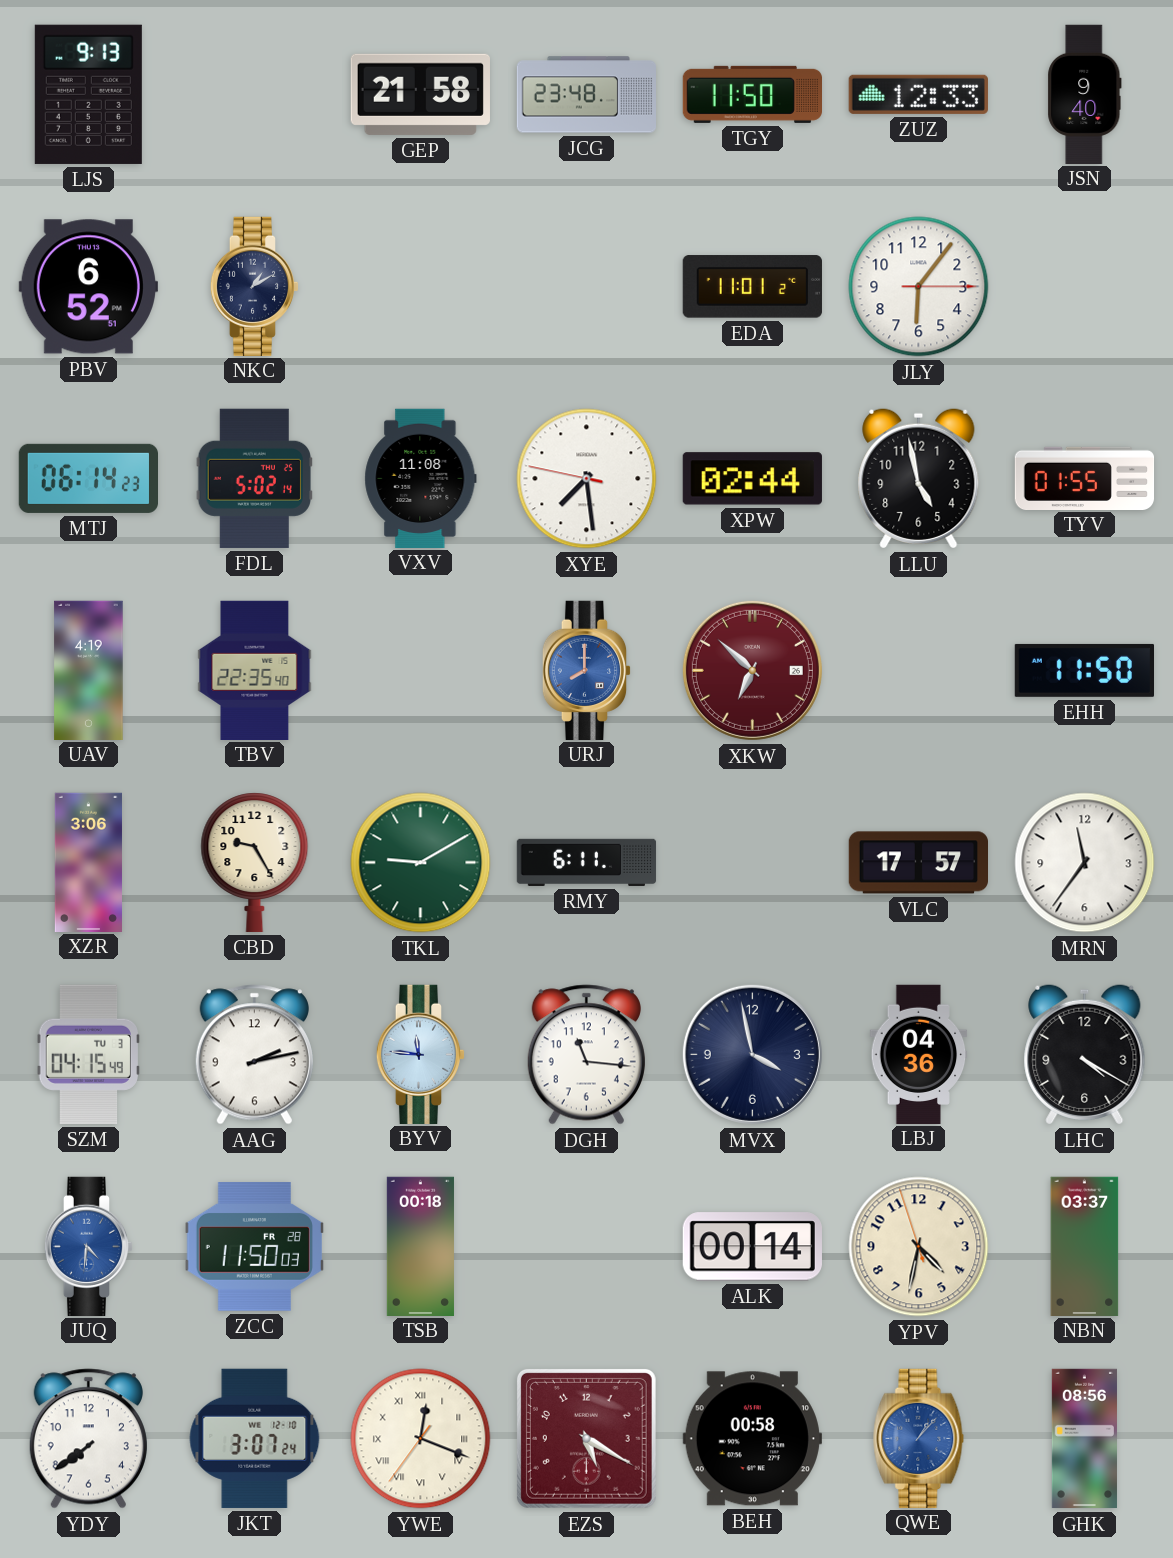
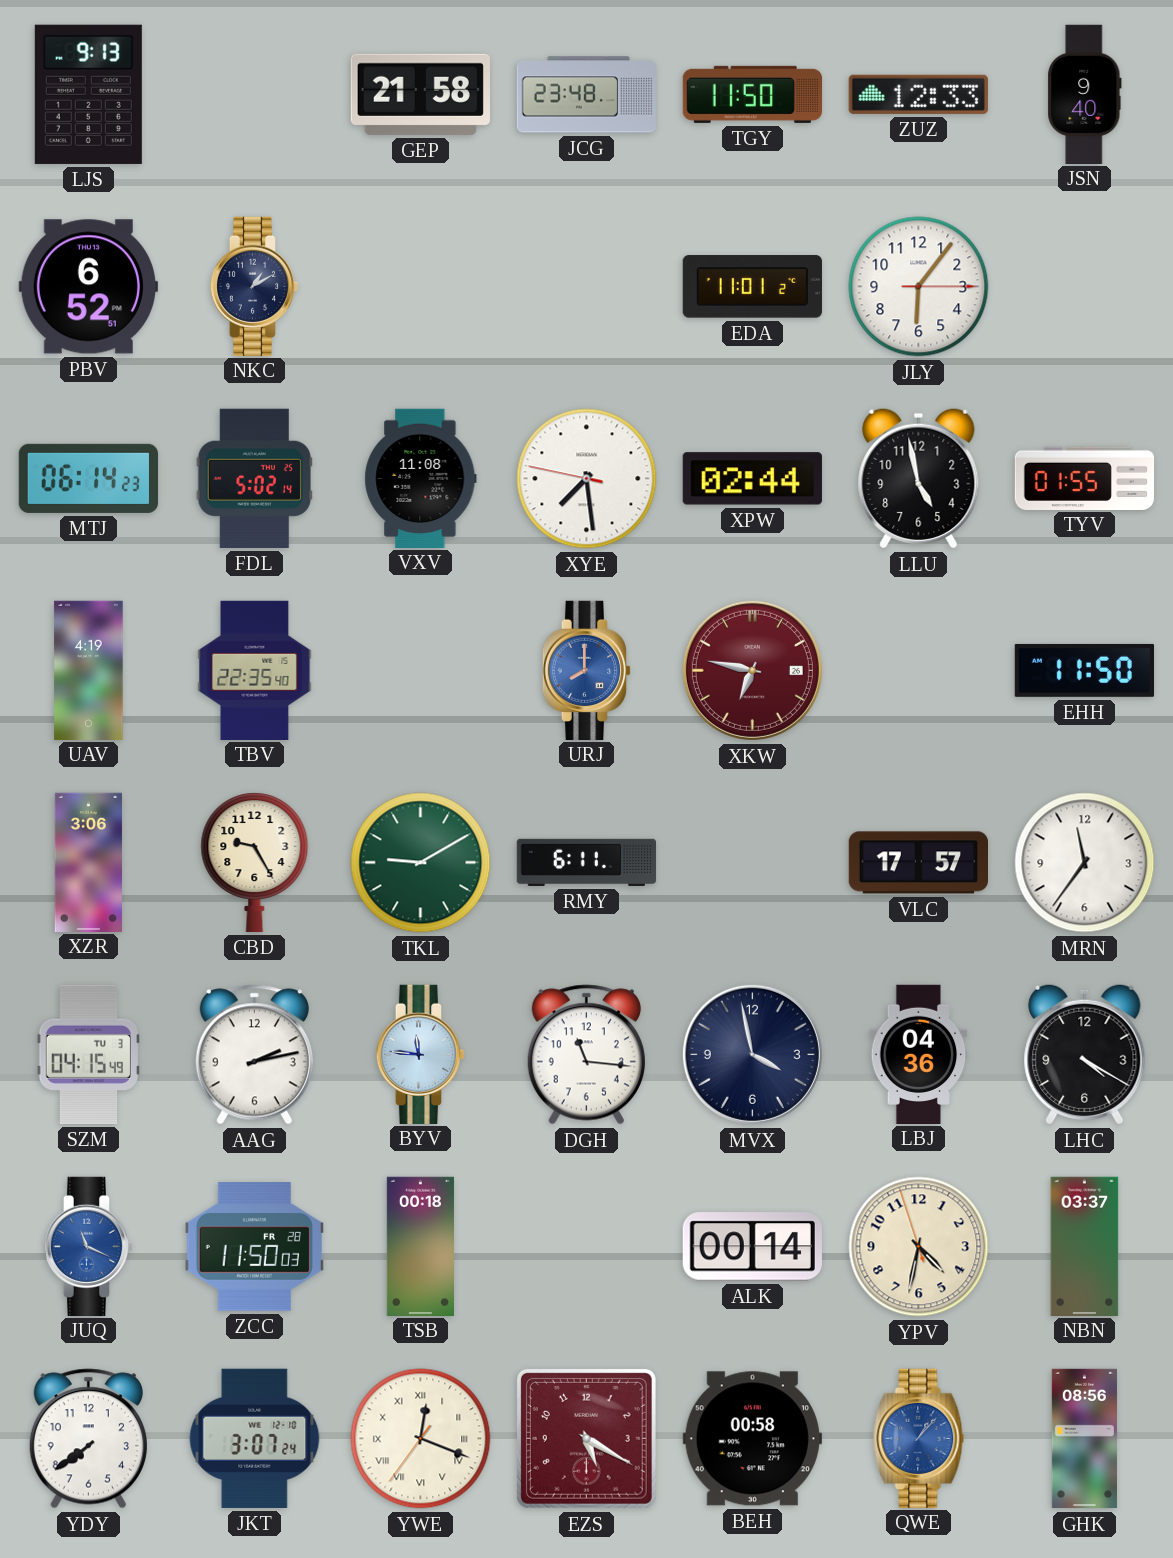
XKW: 6:52 -> 6:47
JUQ: 4:31 -> 11:19
